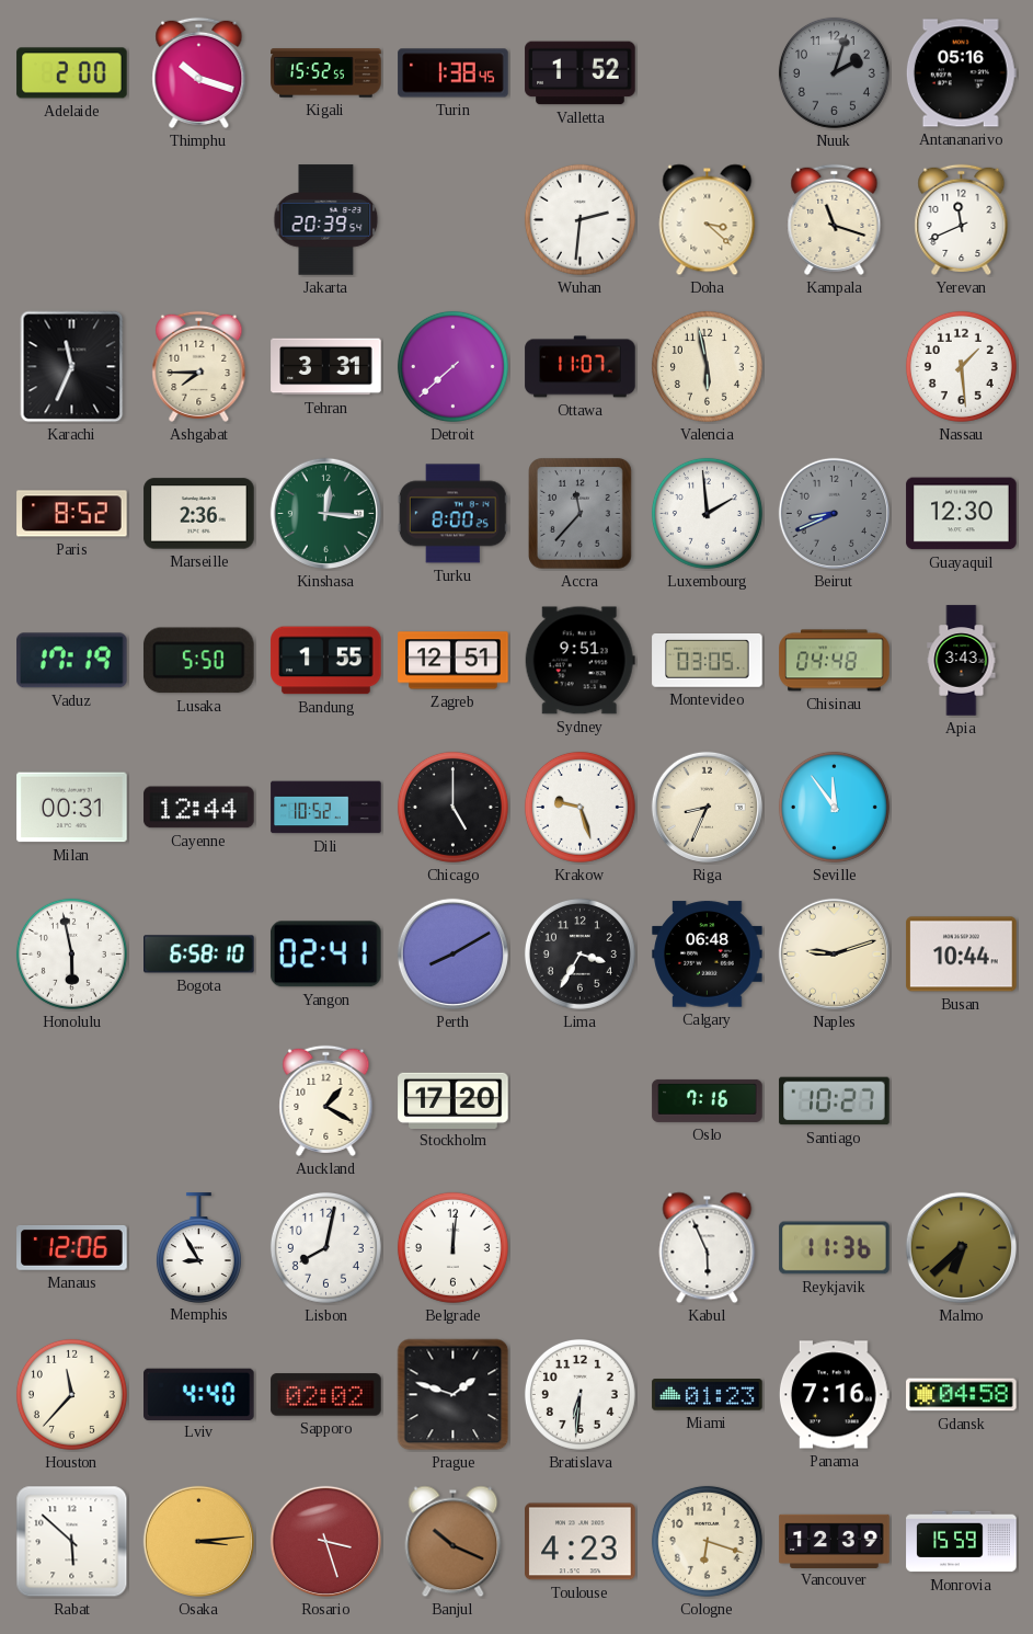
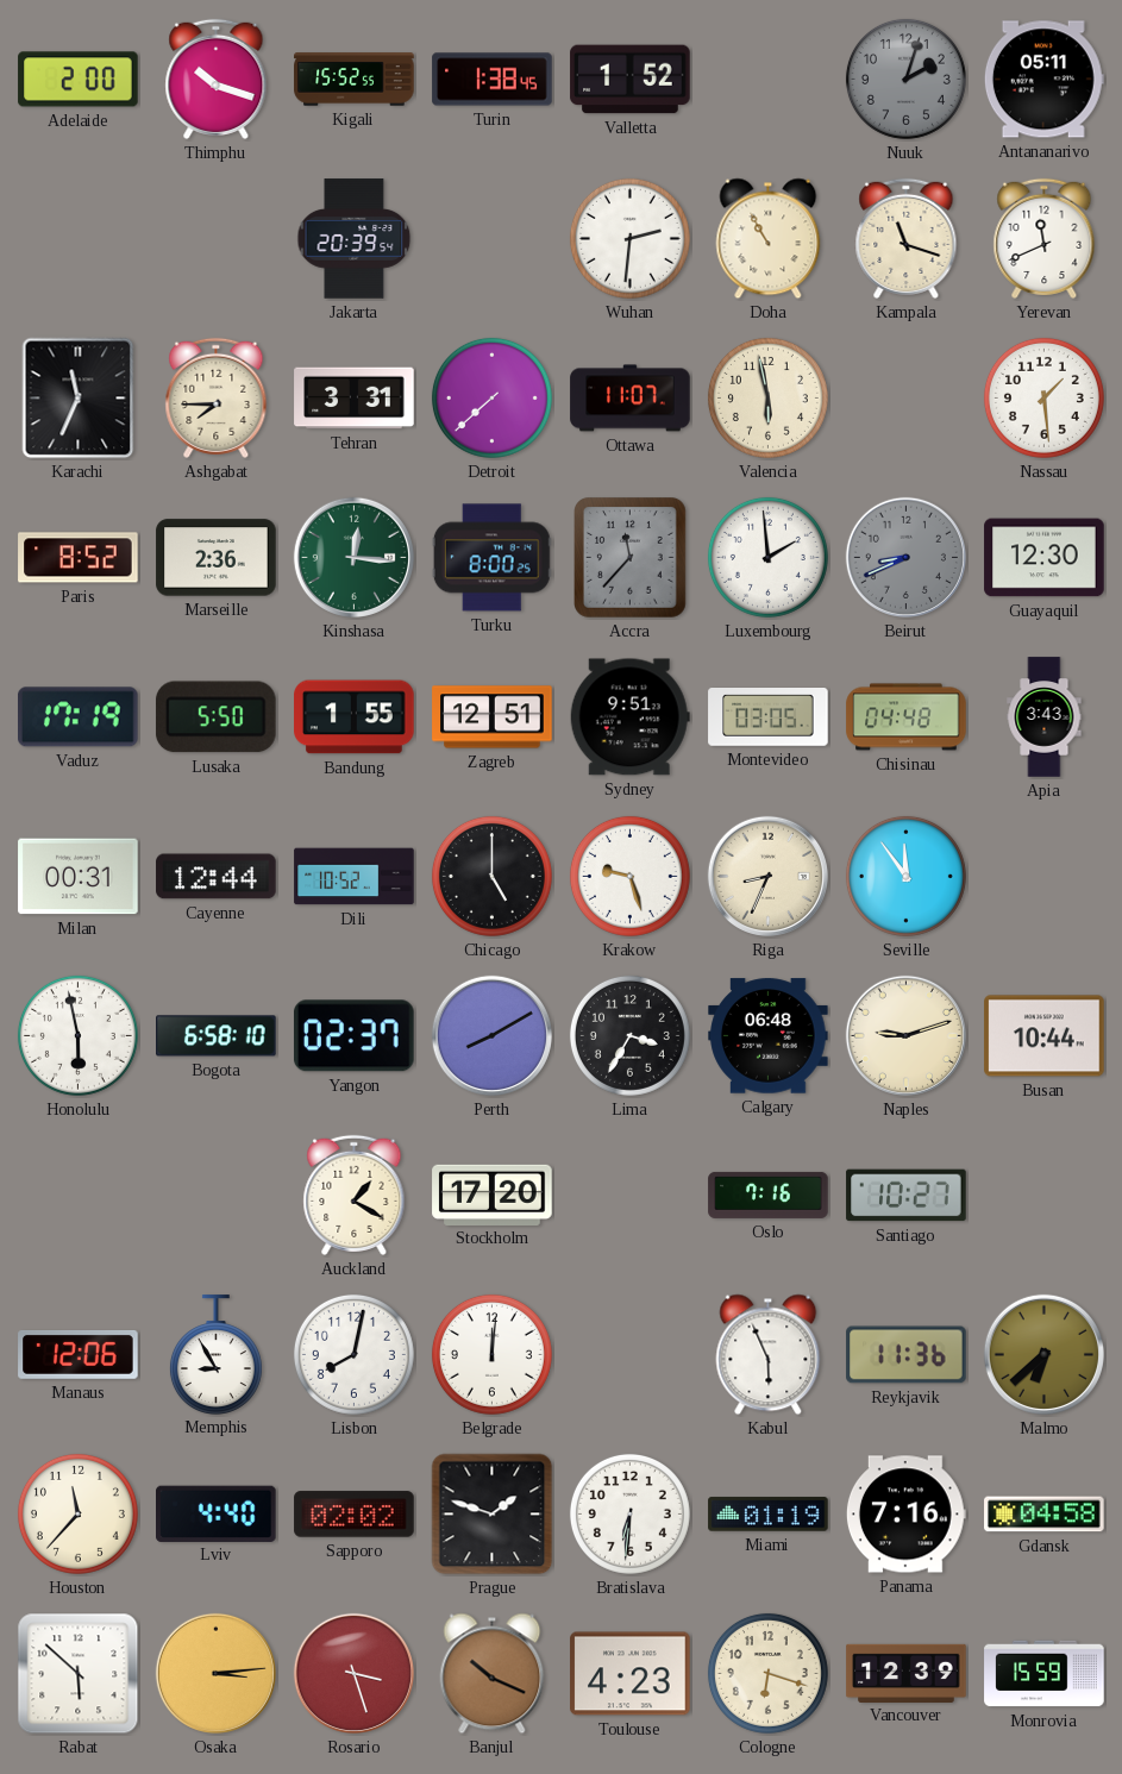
Antananarivo: 05:16 -> 05:11
Doha: 3:22 -> 10:55
Yangon: 02:41 -> 02:37
Miami: 01:23 -> 01:19
